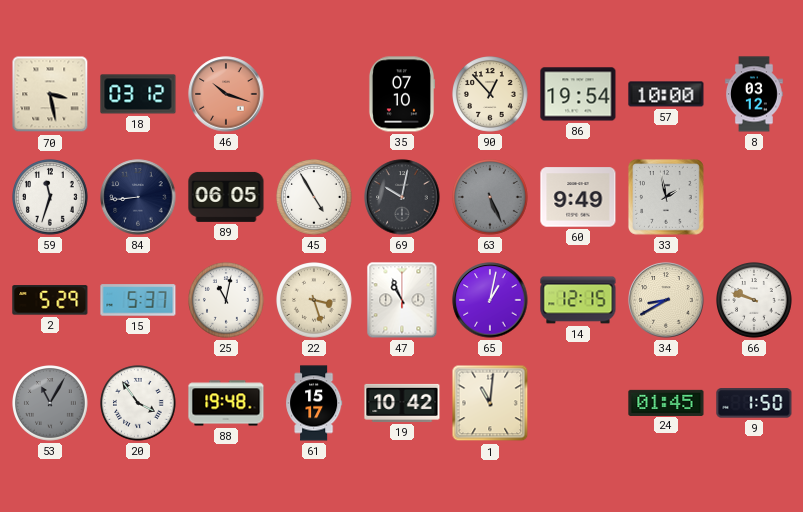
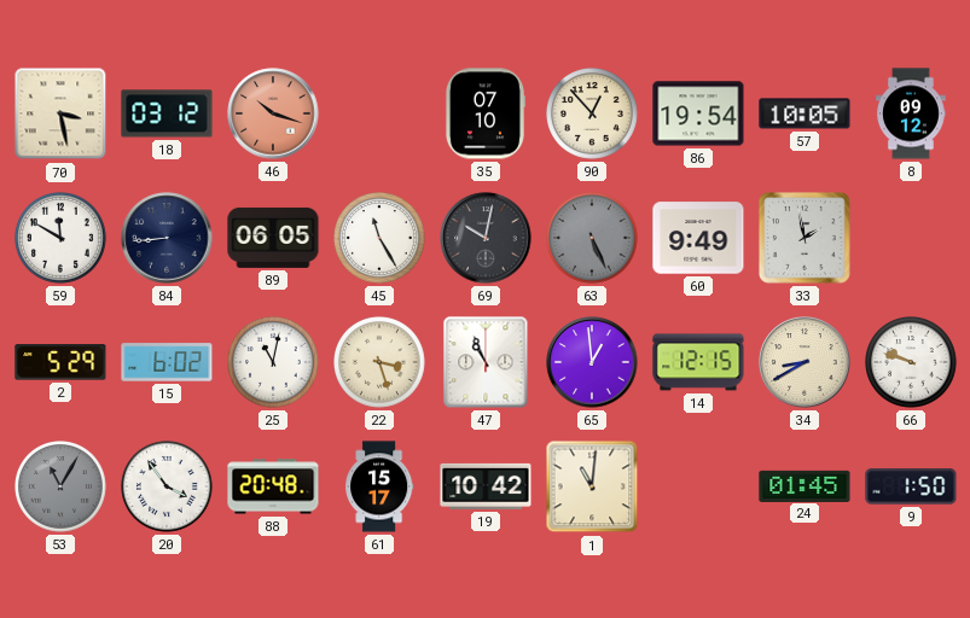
57: 10:00 -> 10:05
8: 03:12 -> 09:12
59: 11:33 -> 11:50
45: 4:55 -> 11:25
15: 5:37 -> 6:02
65: 1:02 -> 12:59
88: 19:48 -> 20:48
